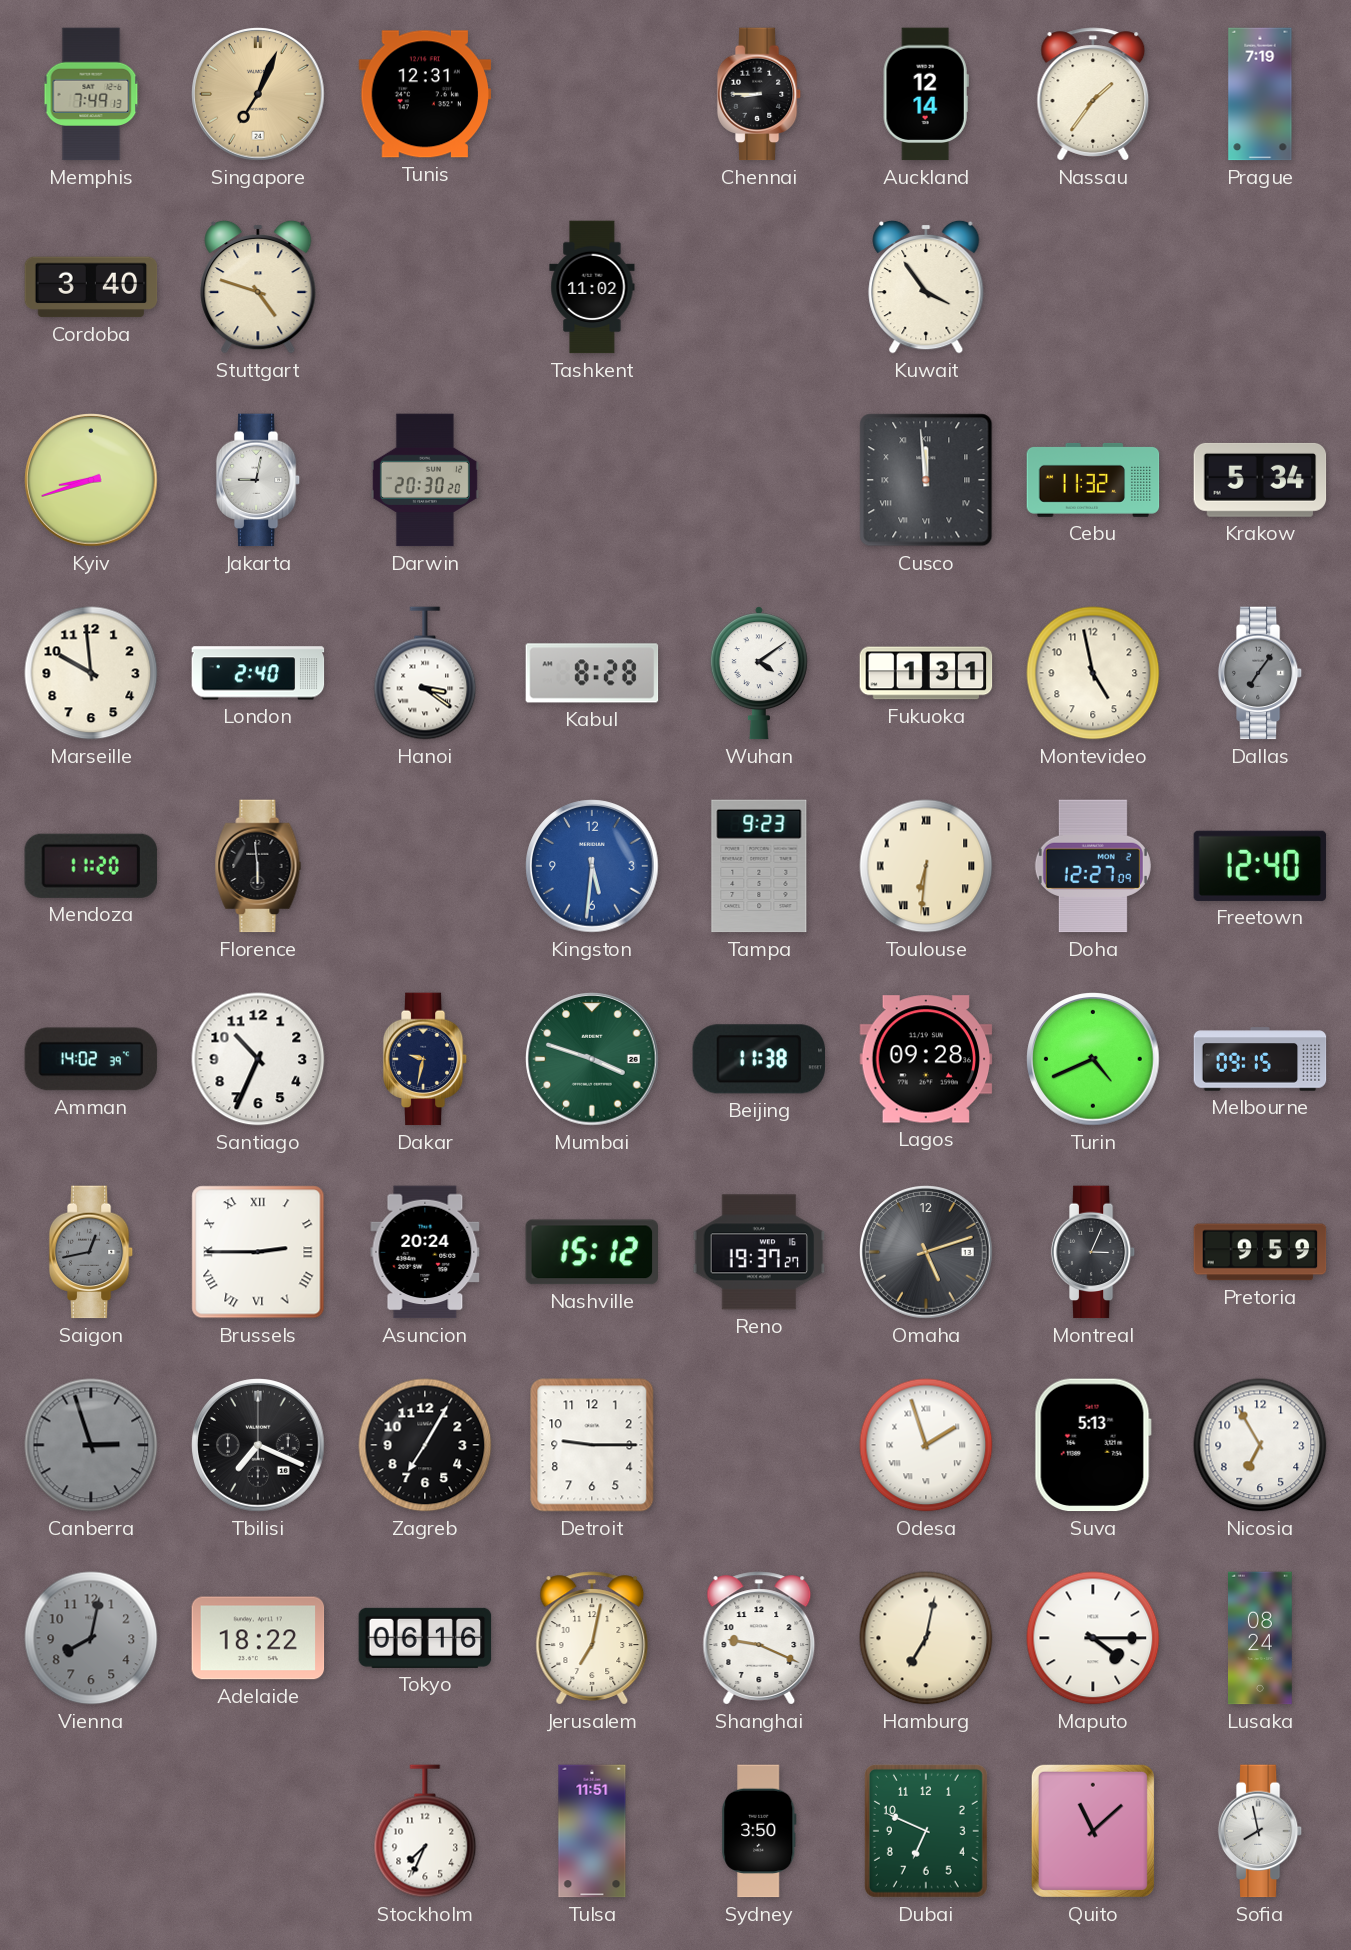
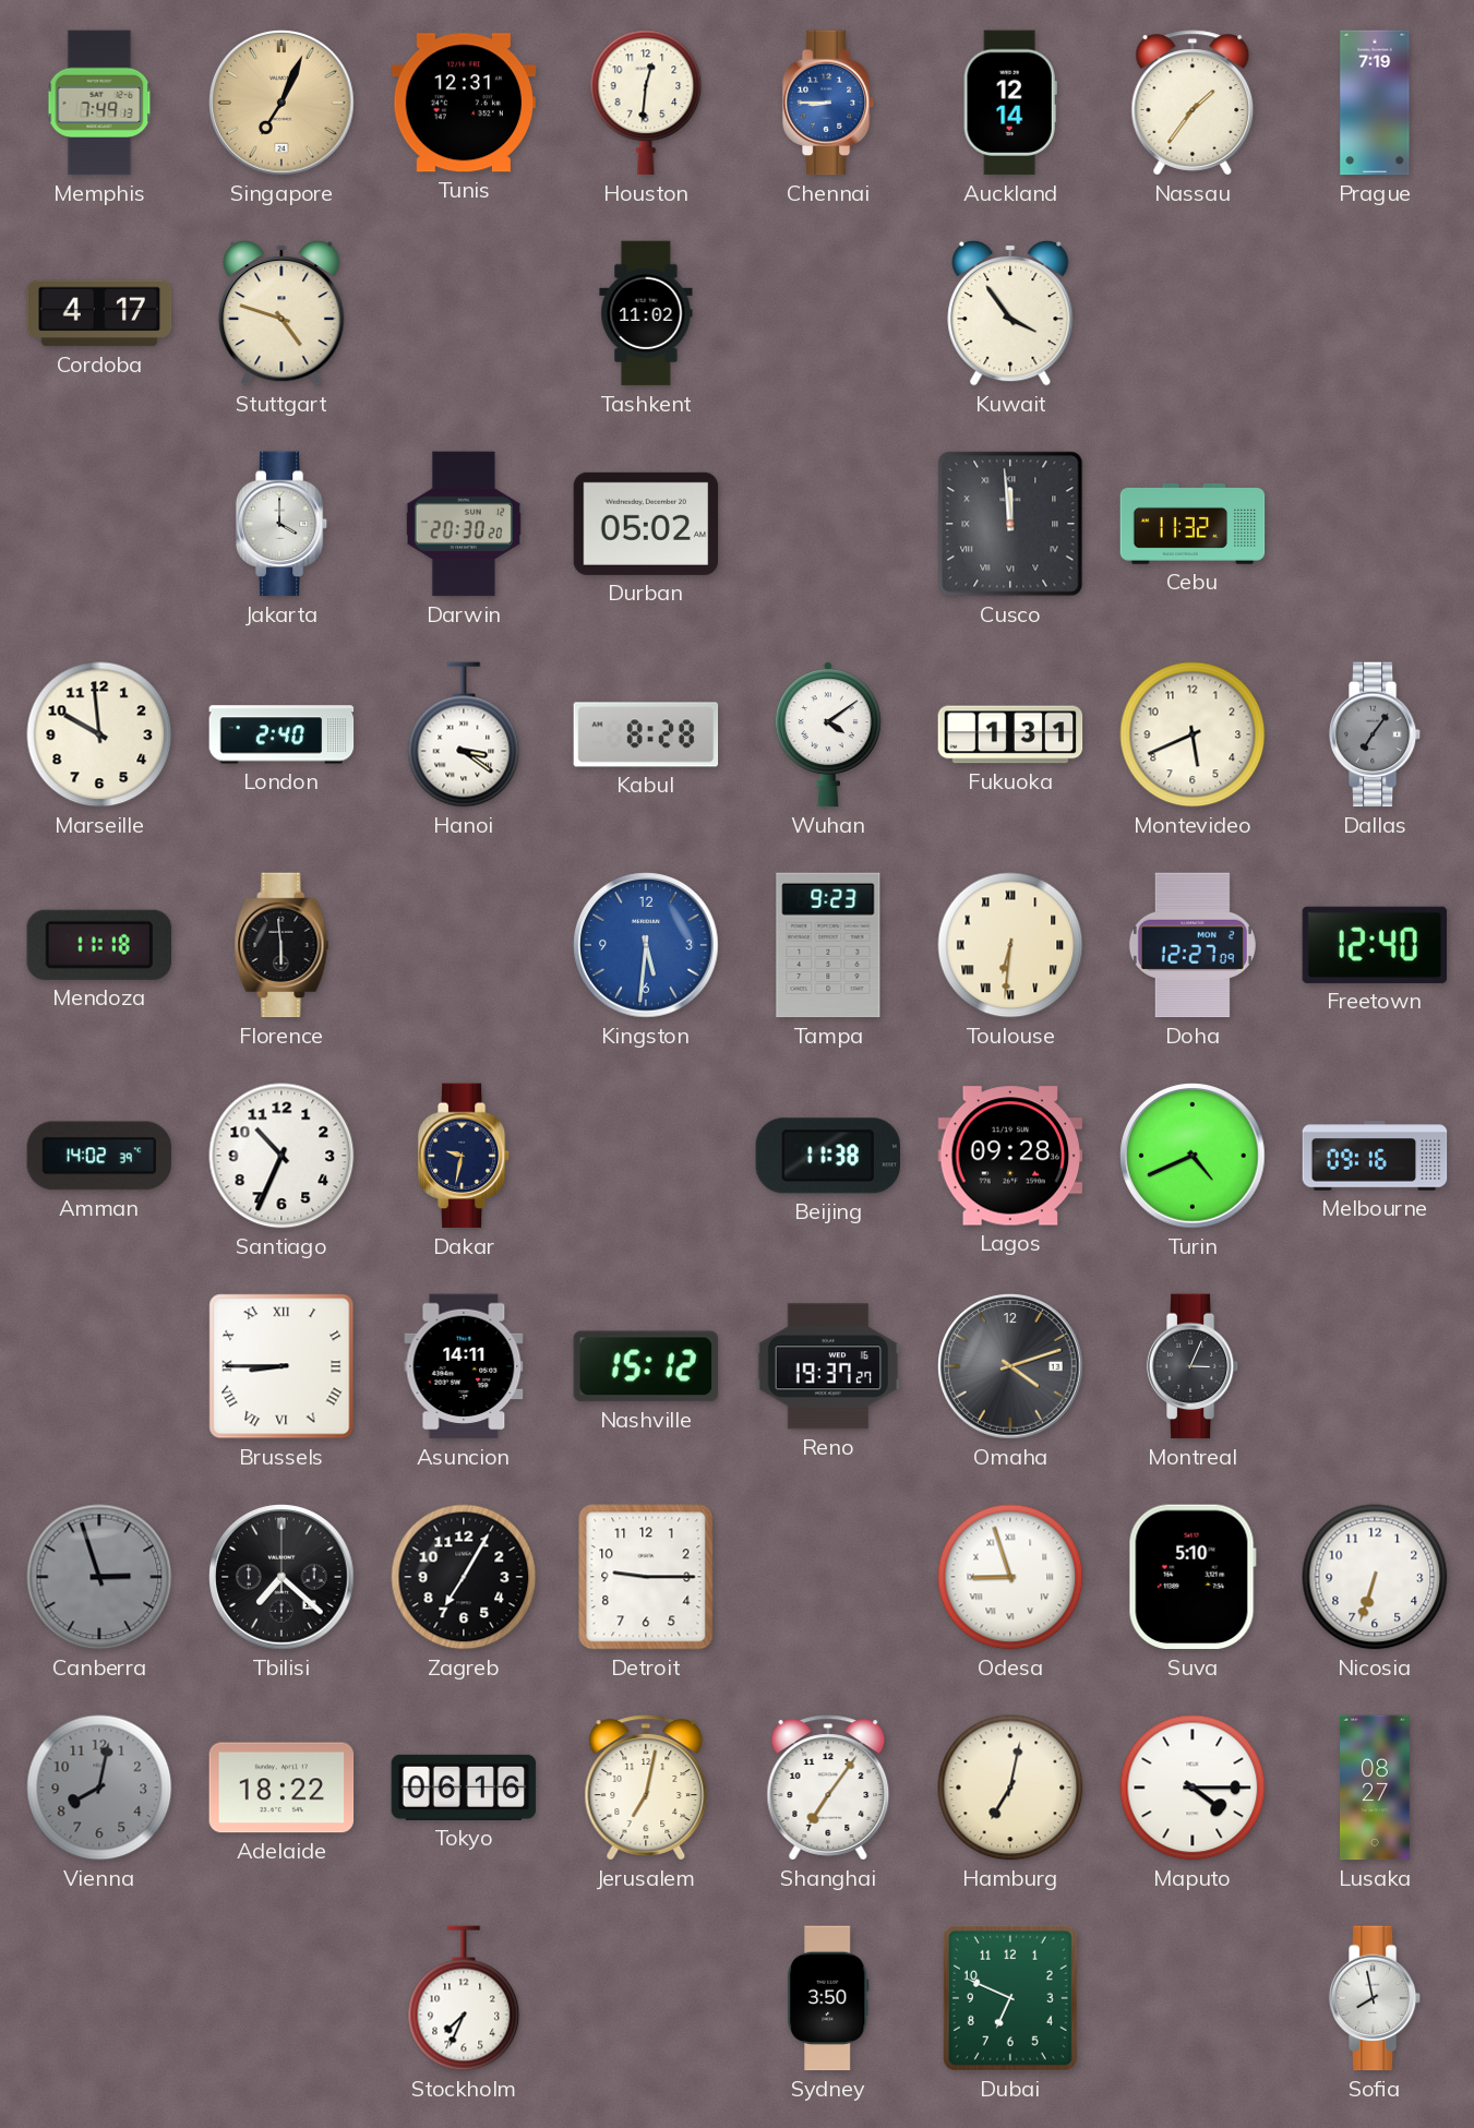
Houston: none -> 12:31
Chennai dial: black -> blue
Cordoba: 3:40 -> 4:17
Kyiv: 8:42 -> none
Jakarta: 9:02 -> 4:00
Durban: none -> 05:02
Krakow: 5:34 -> none
Montevideo: 4:58 -> 5:41
Mendoza: 11:20 -> 11:18
Mumbai: 3:48 -> none
Melbourne: 09:15 -> 09:16
Saigon: 12:43 -> none
Brussels: 2:45 -> 8:45
Asuncion: 20:24 -> 14:11
Omaha: 5:12 -> 4:12
Pretoria: 9:59 -> none
Tbilisi: 7:19 -> 7:22
Odesa: 1:57 -> 8:57
Suva: 5:13 -> 5:10
Nicosia: 6:55 -> 6:33
Shanghai: 9:19 -> 7:06
Lusaka: 08:24 -> 08:27
Tulsa: 11:51 -> none
Quito: 11:08 -> none
